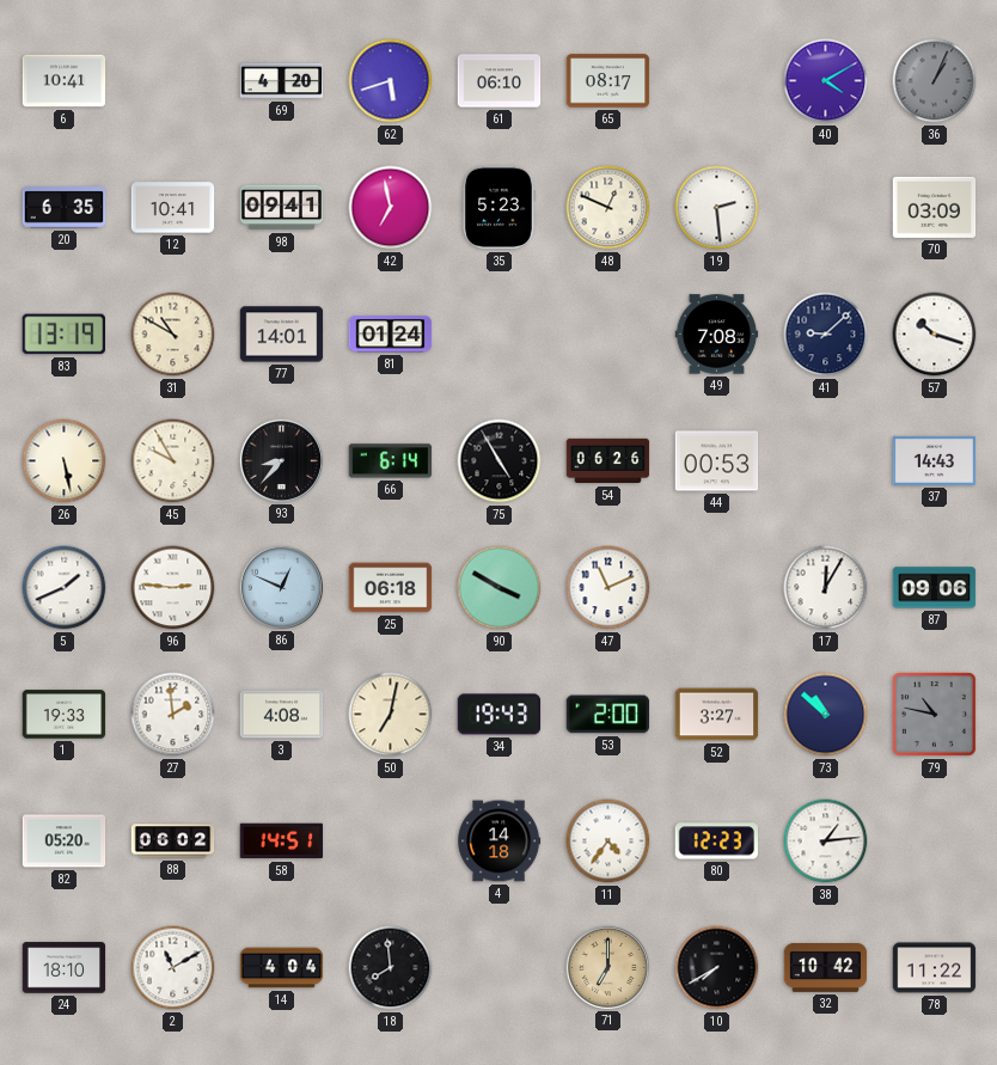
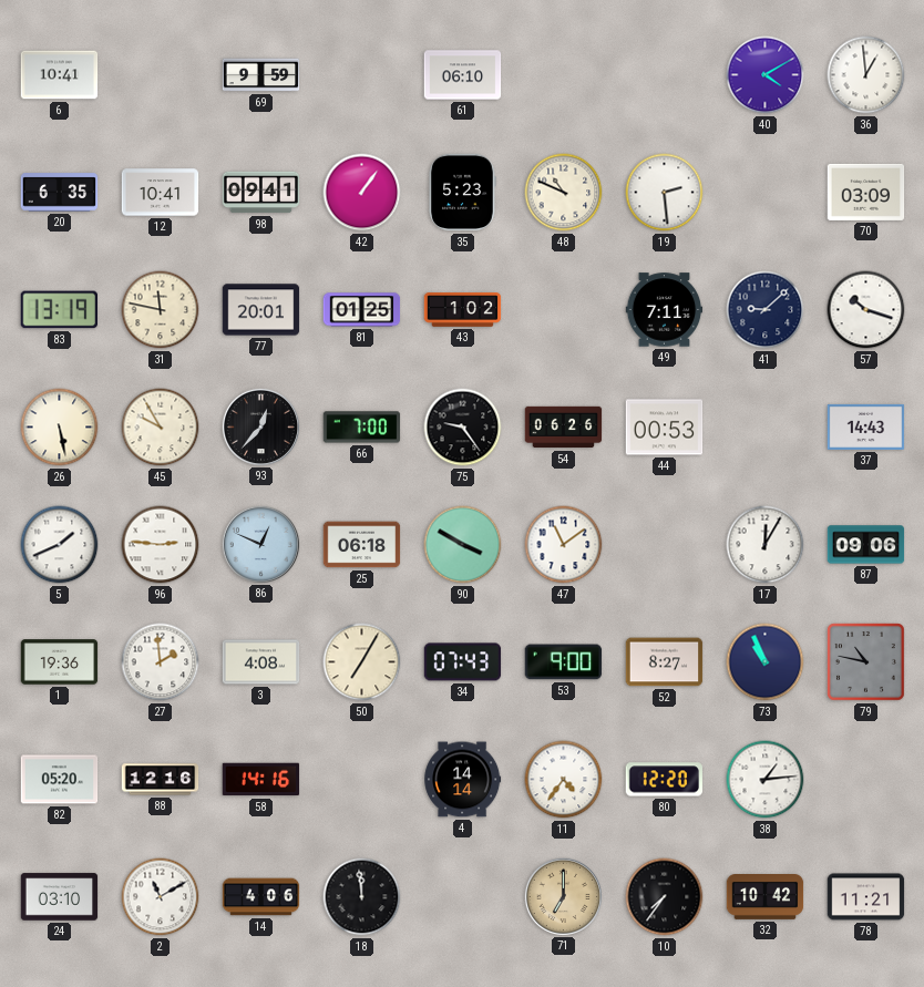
69: 4:20 -> 9:59
62: 5:42 -> none
65: 08:17 -> none
36: 1:04 -> 12:59
36 dial: grey -> white
42: 6:58 -> 1:06
48: 12:49 -> 10:49
31: 10:50 -> 11:47
77: 14:01 -> 20:01
81: 01:24 -> 01:25
43: none -> 1:02
49: 7:08 -> 7:11
93: 8:37 -> 12:37
66: 6:14 -> 7:00
75: 4:55 -> 9:24
47: 11:11 -> 11:09
1: 19:33 -> 19:36
50: 7:02 -> 7:05
34: 19:43 -> 07:43
53: 2:00 -> 9:00
52: 3:27 -> 8:27
73: 10:52 -> 10:56
88: 06:02 -> 12:16
58: 14:51 -> 14:16
4: 14:18 -> 14:14
80: 12:23 -> 12:20
24: 18:10 -> 03:10
14: 4:04 -> 4:06
18: 7:59 -> 11:59
10: 7:40 -> 7:36
78: 11:22 -> 11:21
